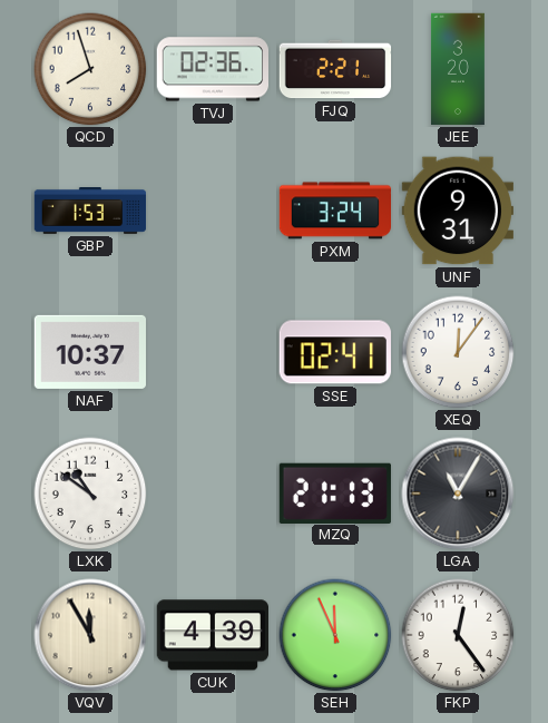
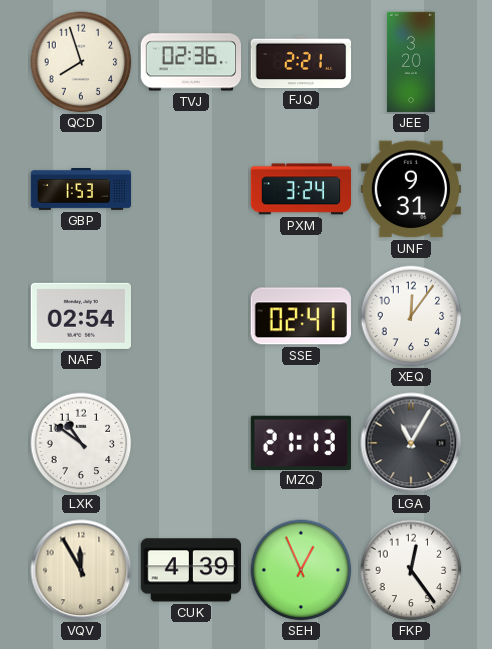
NAF: 10:37 -> 02:54
SEH: 11:56 -> 12:56
